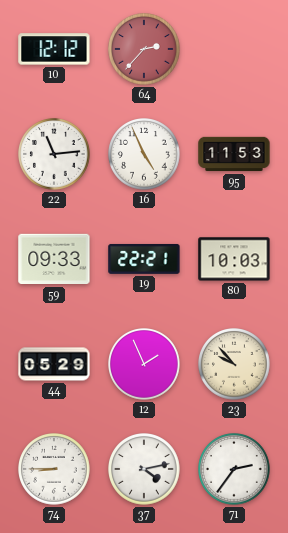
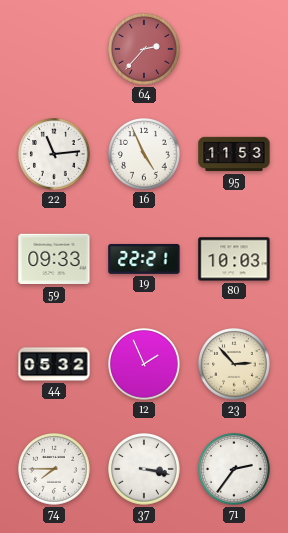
10: 12:12 -> none
44: 05:29 -> 05:32
23: 9:53 -> 2:53
74: 8:45 -> 7:45
37: 4:13 -> 3:17
